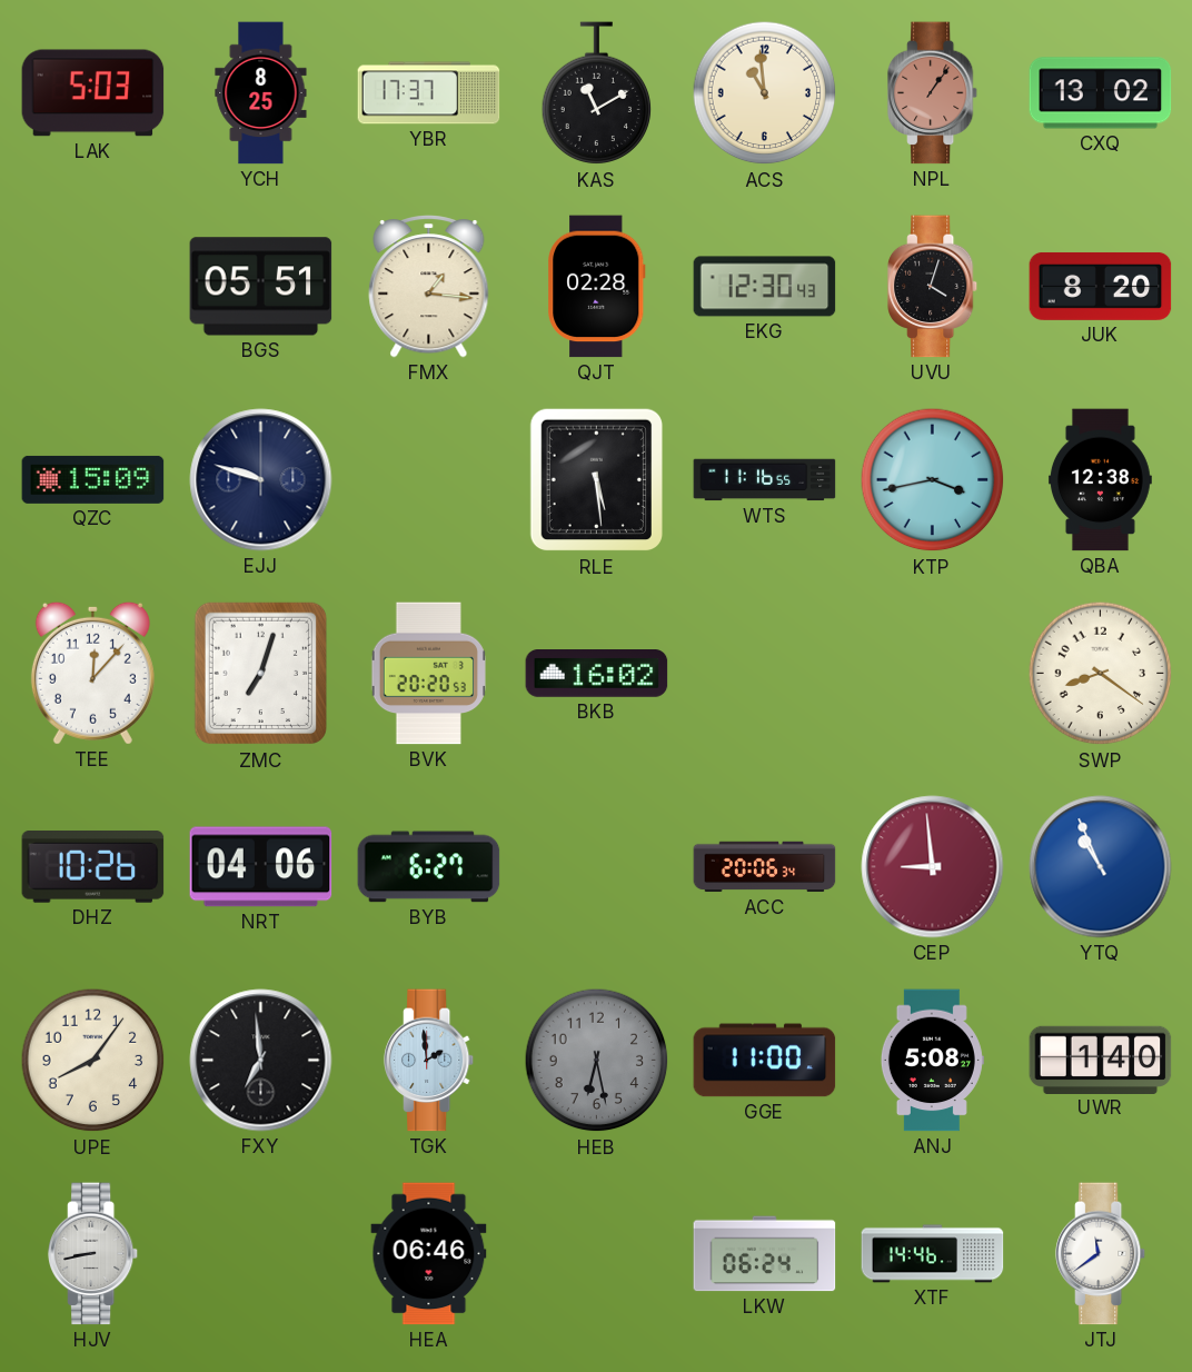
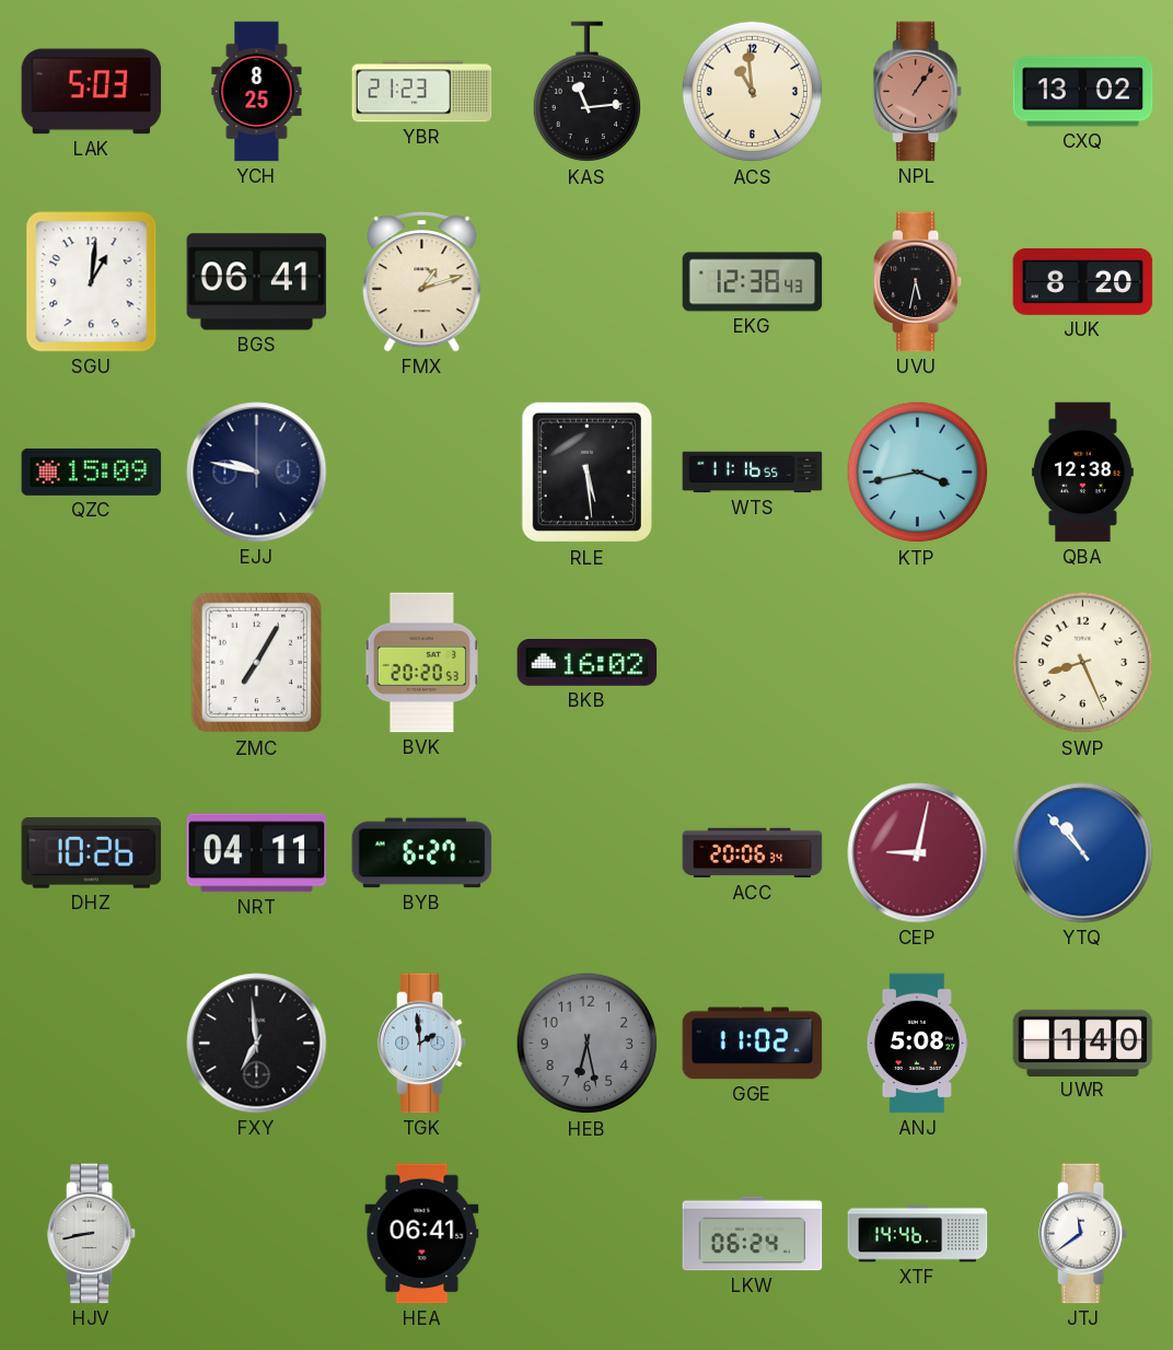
YBR: 17:37 -> 21:23
KAS: 11:10 -> 11:14
SGU: none -> 1:01
BGS: 05:51 -> 06:41
FMX: 1:16 -> 1:12
QJT: 02:28 -> none
EKG: 12:30 -> 12:38
UVU: 4:03 -> 5:32
EJJ: 9:48 -> 9:47
TEE: 12:07 -> none
ZMC: 7:03 -> 7:05
SWP: 8:21 -> 8:26
NRT: 04:06 -> 04:11
CEP: 8:59 -> 9:02
YTQ: 10:56 -> 10:53
UPE: 8:06 -> none
GGE: 11:00 -> 11:02
HEA: 06:46 -> 06:41
